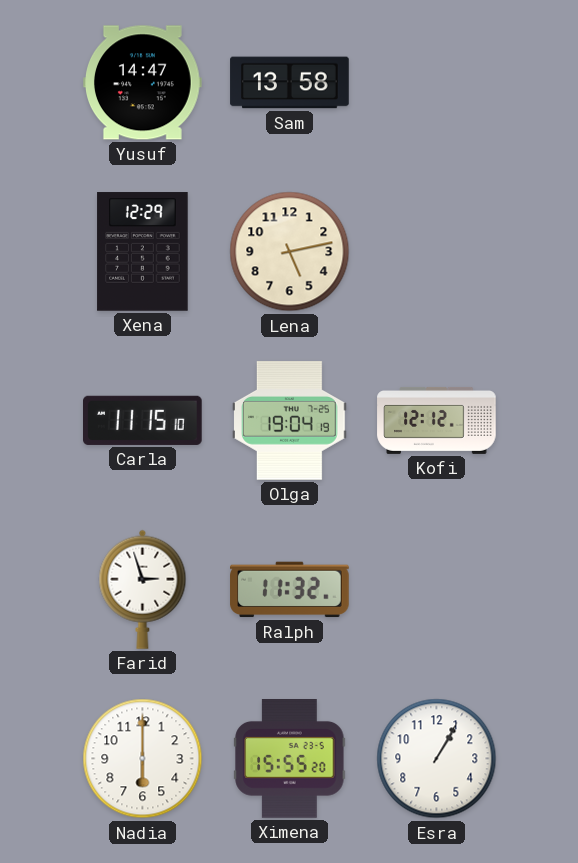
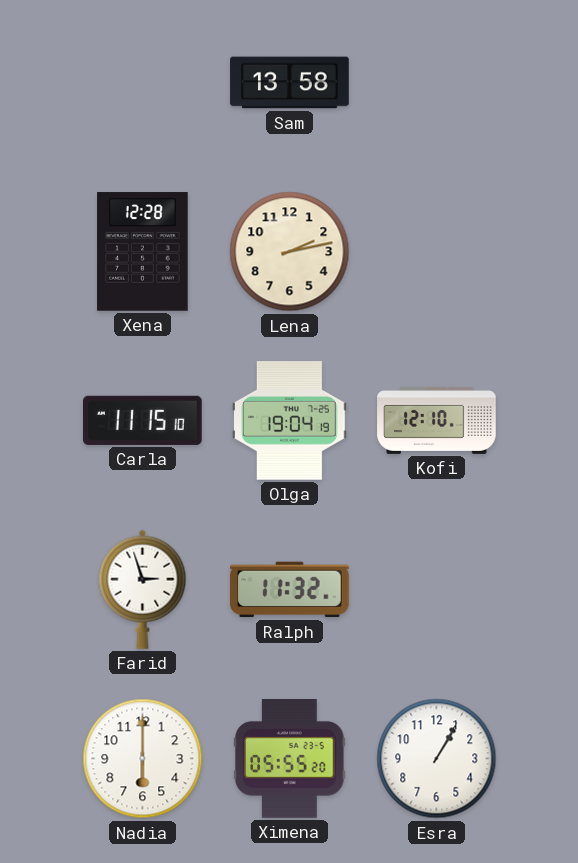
Yusuf: 14:47 -> none
Xena: 12:29 -> 12:28
Lena: 5:13 -> 2:13
Kofi: 12:12 -> 12:10
Ximena: 15:55 -> 05:55
